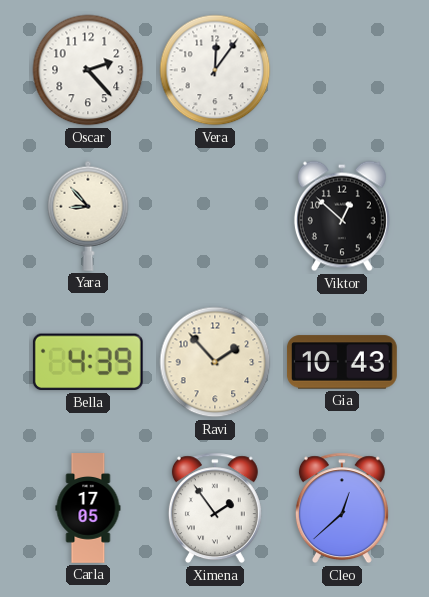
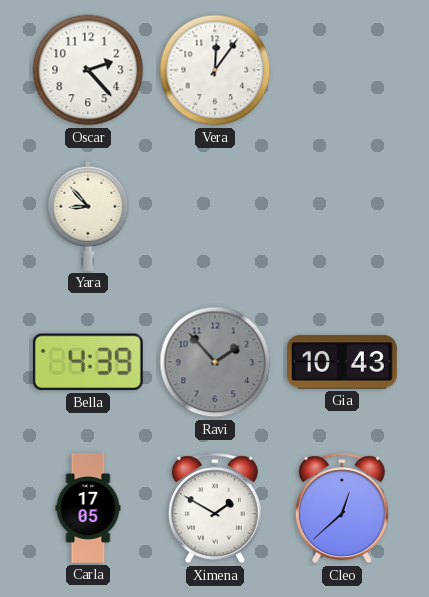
Viktor: 12:52 -> none
Ravi dial: cream -> grey
Ximena: 1:54 -> 1:50
